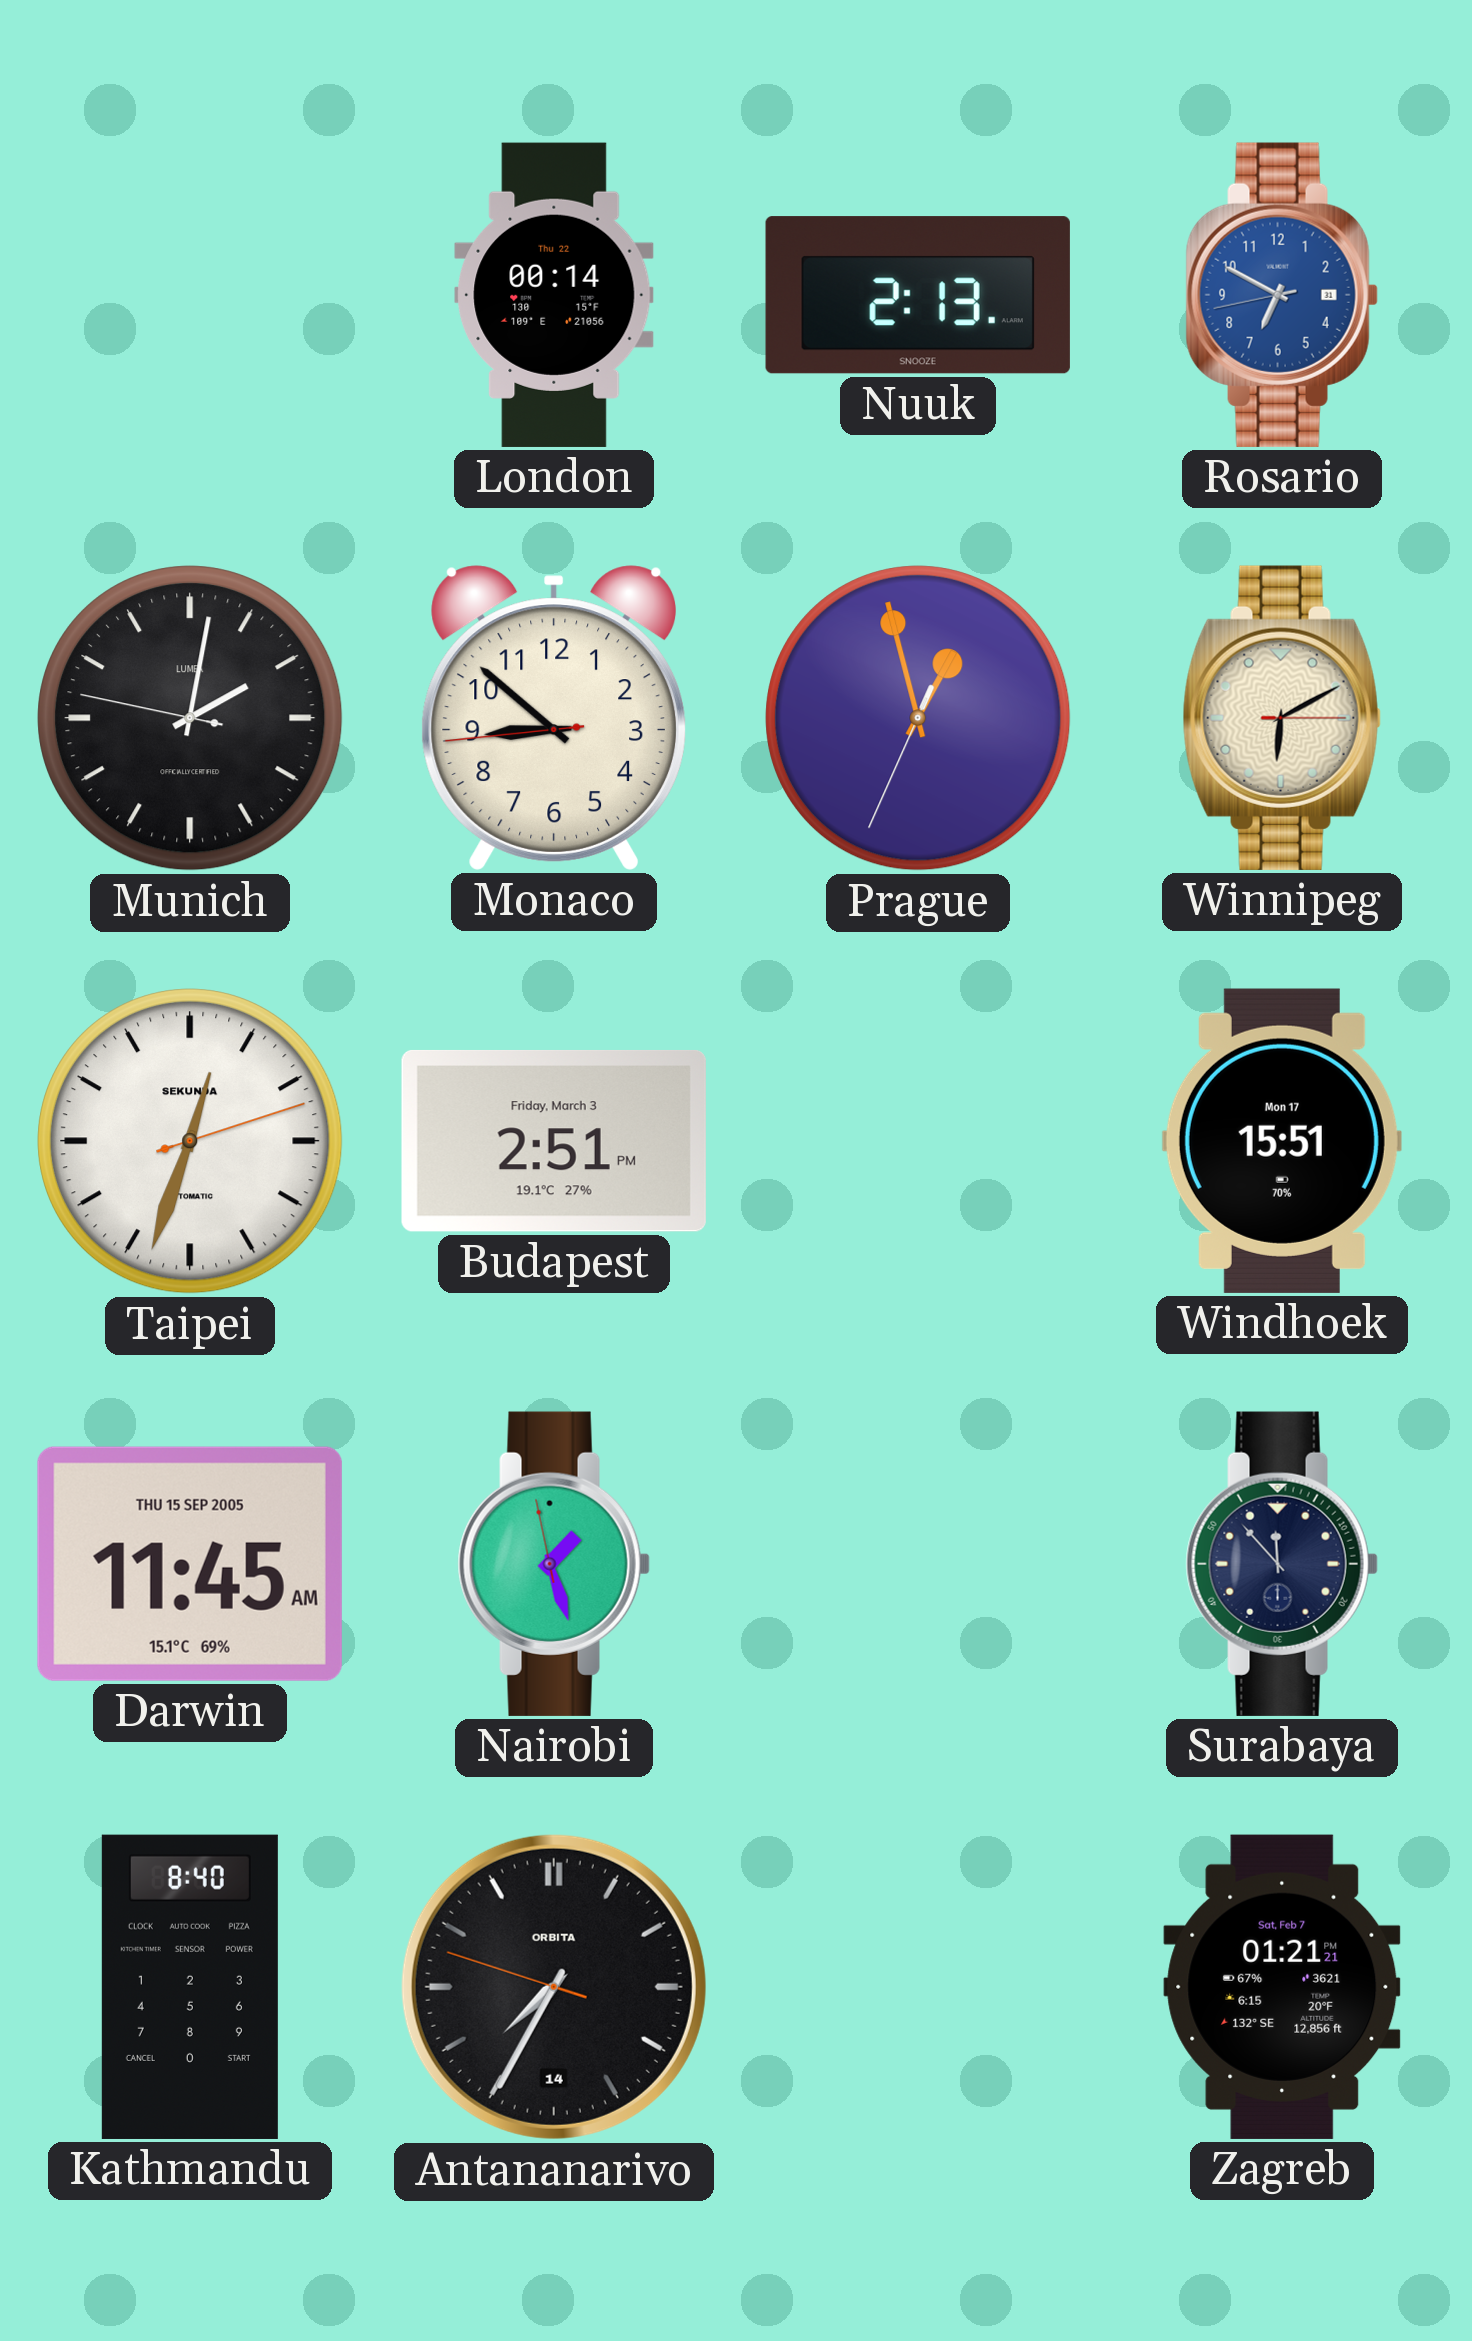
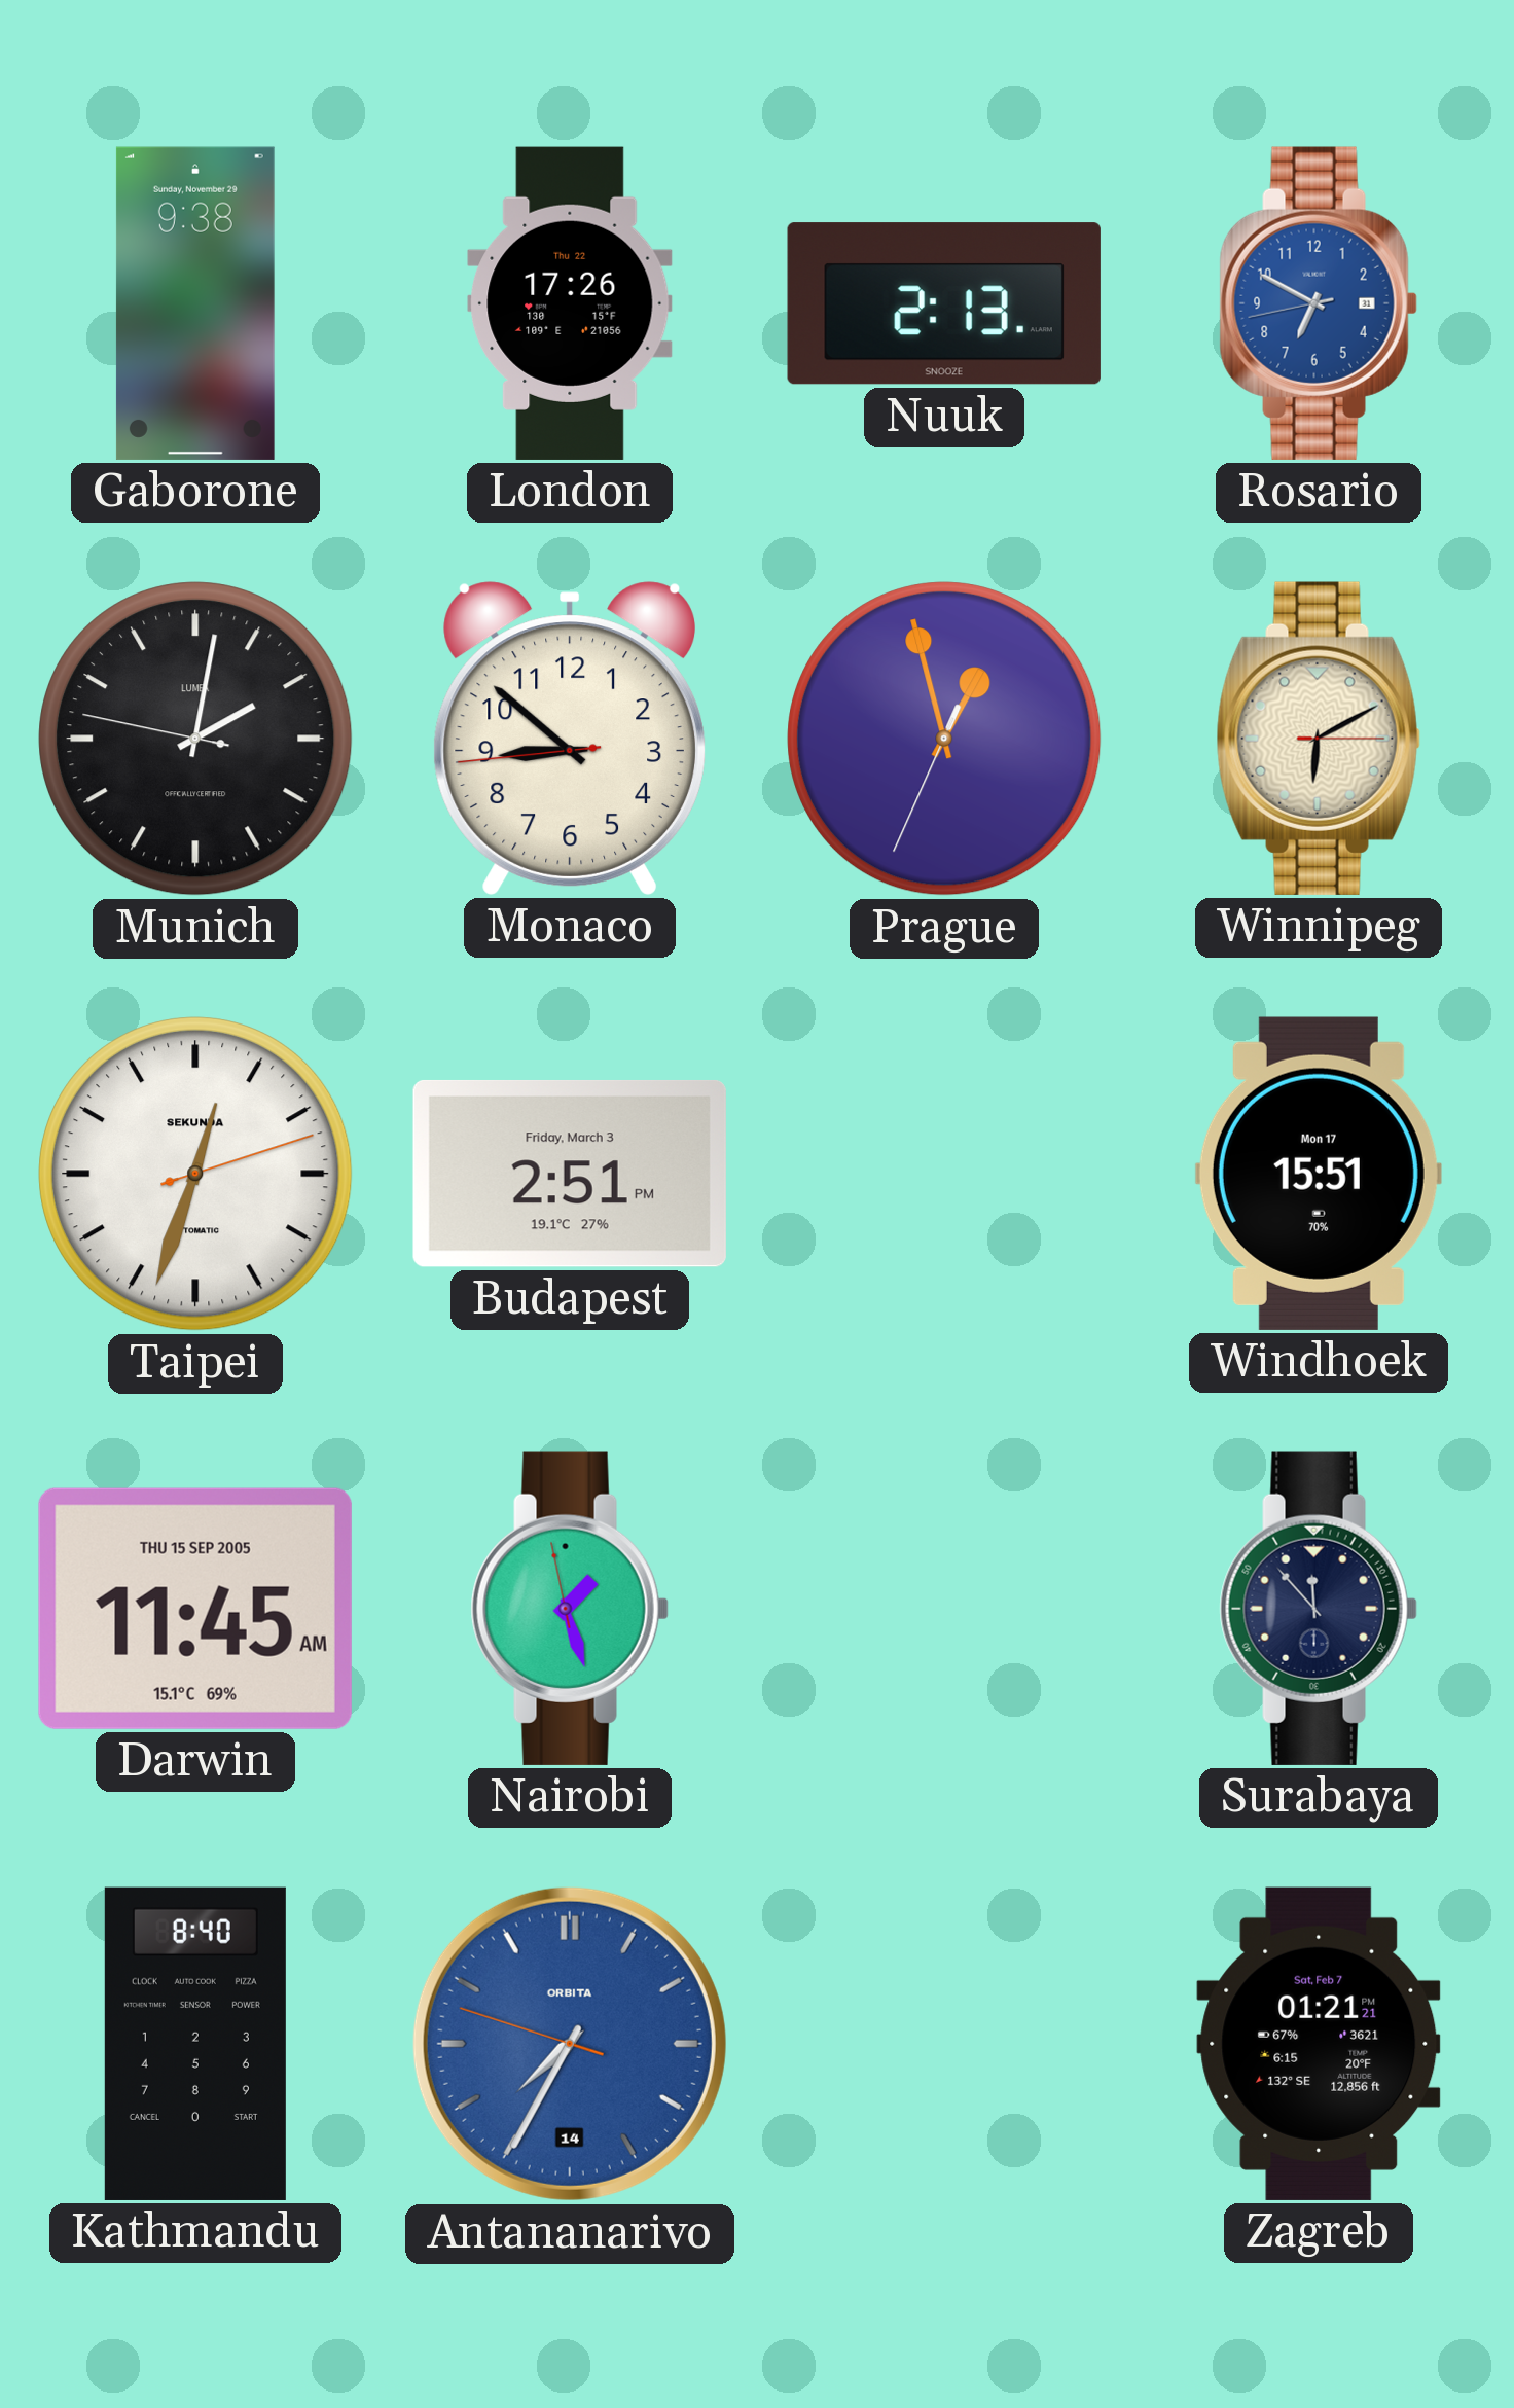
Gaborone: none -> 9:38
London: 00:14 -> 17:26
Antananarivo dial: black -> blue
